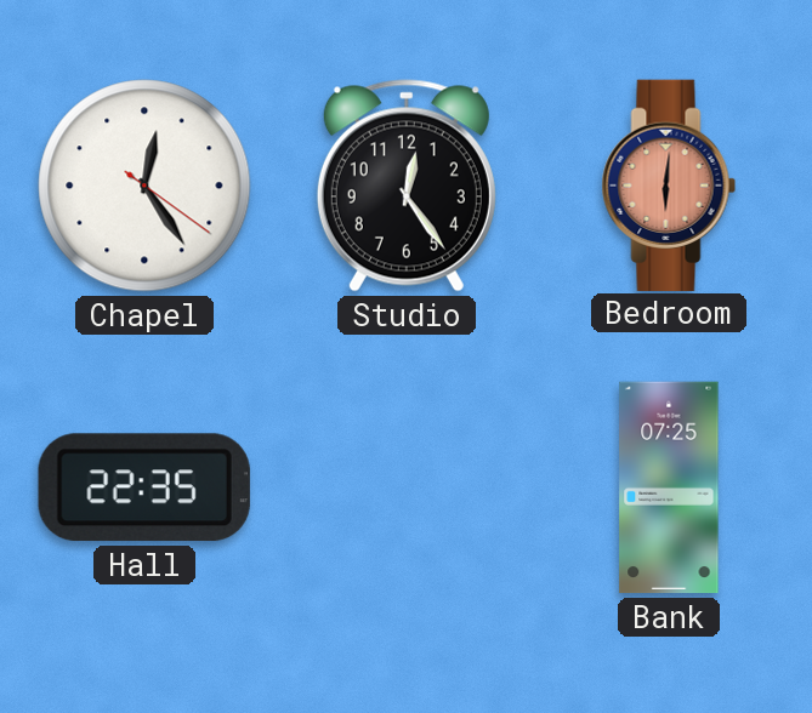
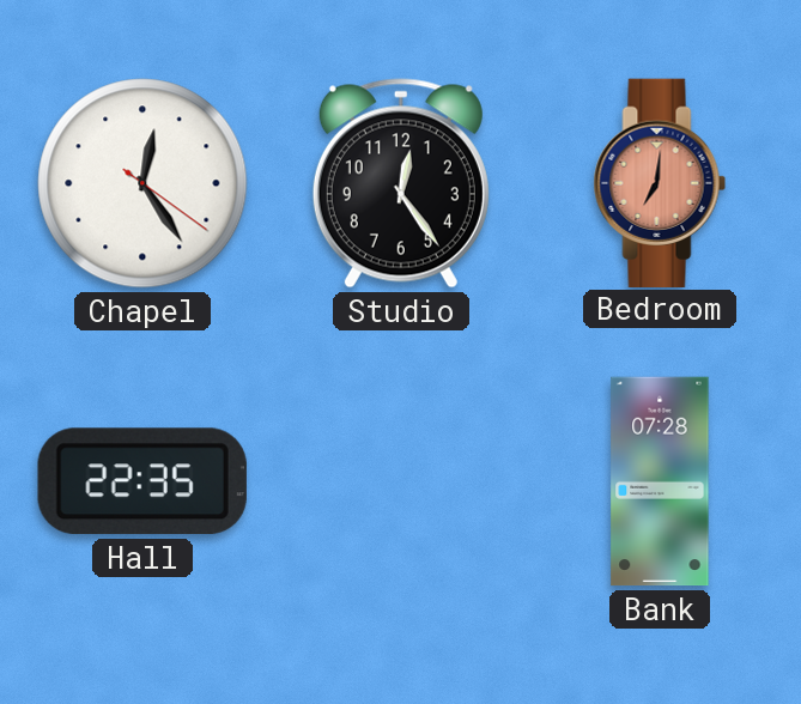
Bedroom: 6:01 -> 7:01
Bank: 07:25 -> 07:28
